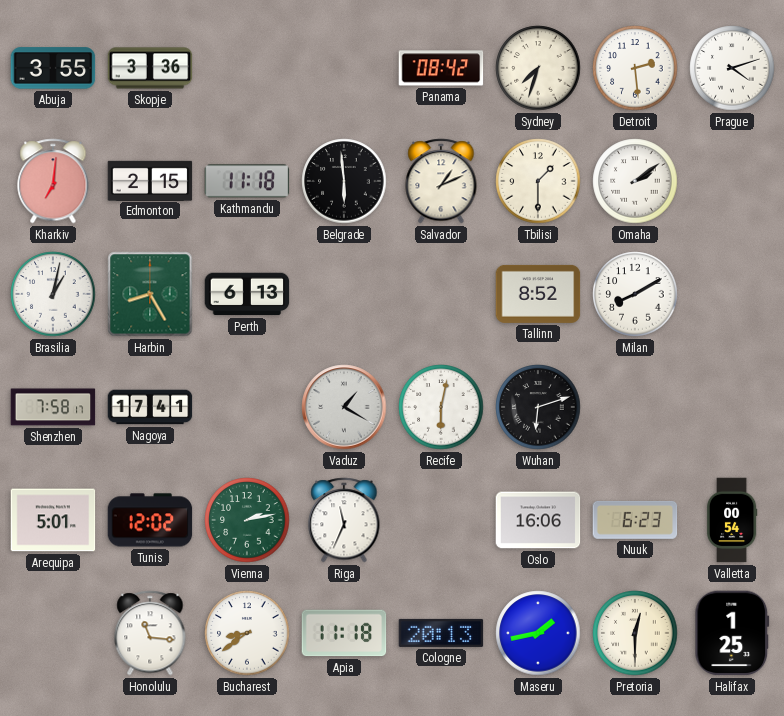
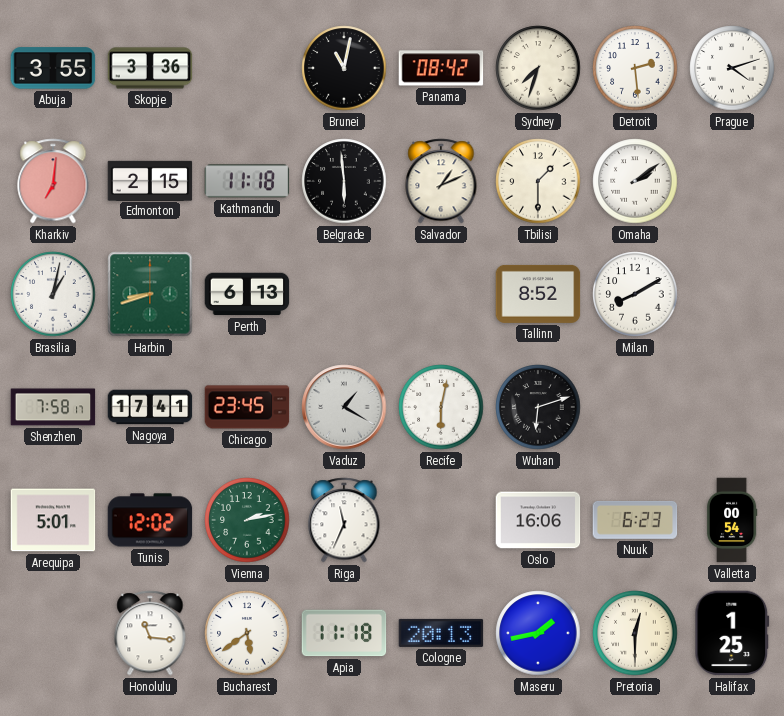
Brunei: none -> 11:02
Harbin: 8:25 -> 8:42
Chicago: none -> 23:45
Bucharest: 8:39 -> 5:39
